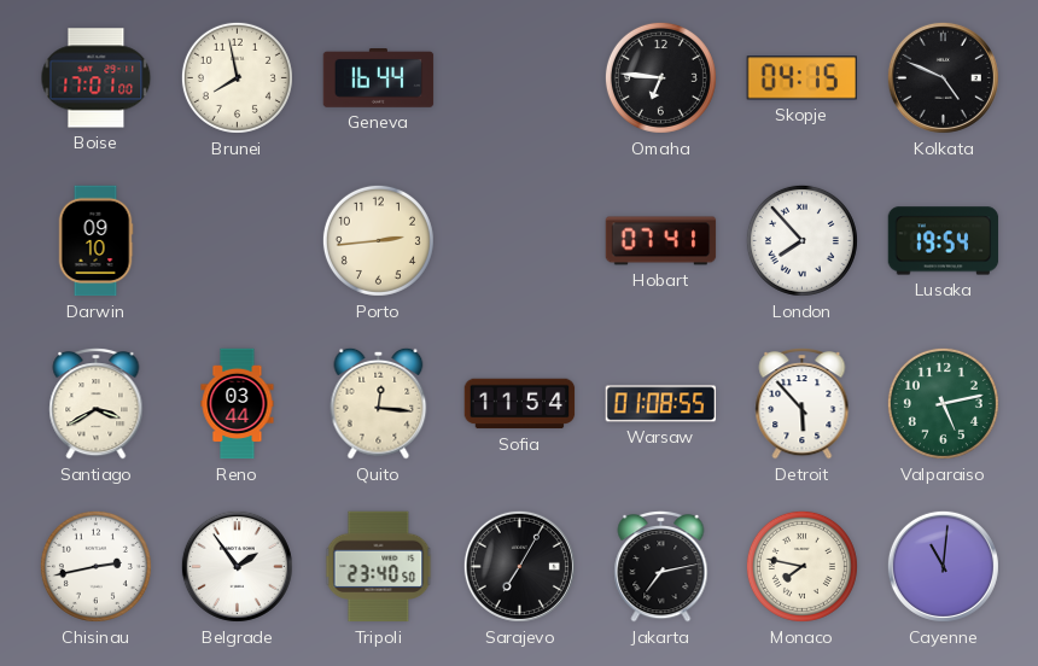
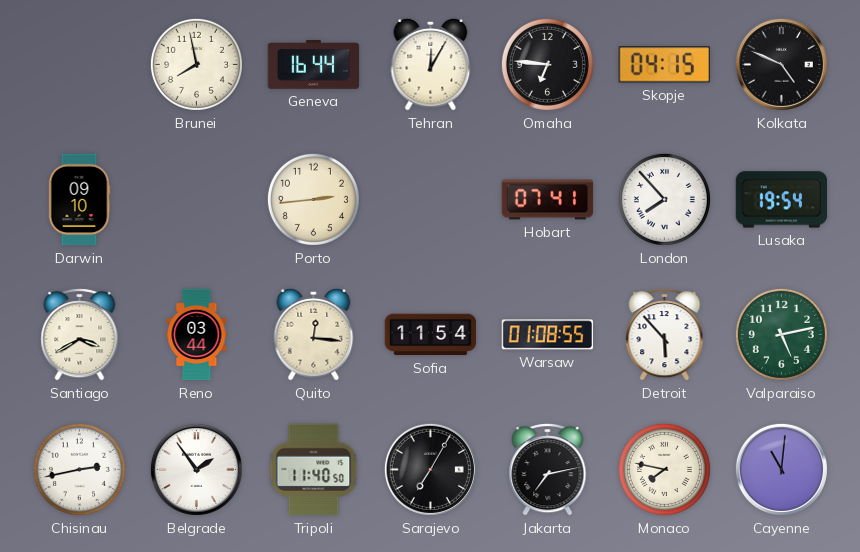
Boise: 17:01 -> none
Tehran: none -> 12:05
Tripoli: 23:40 -> 11:40
